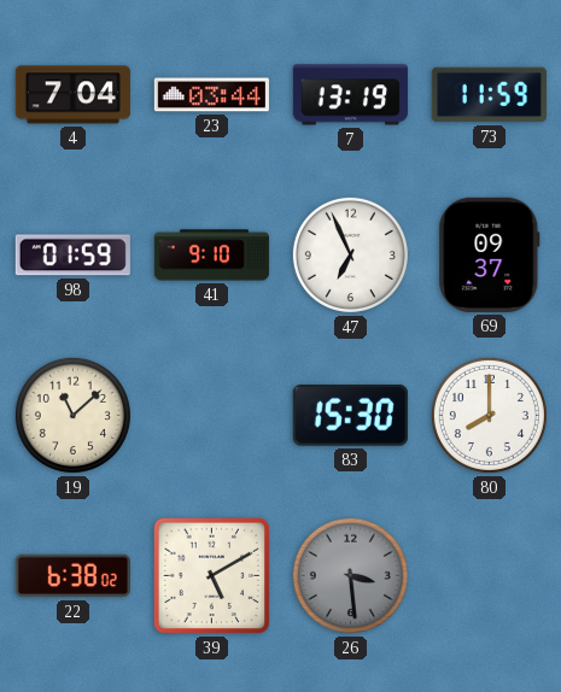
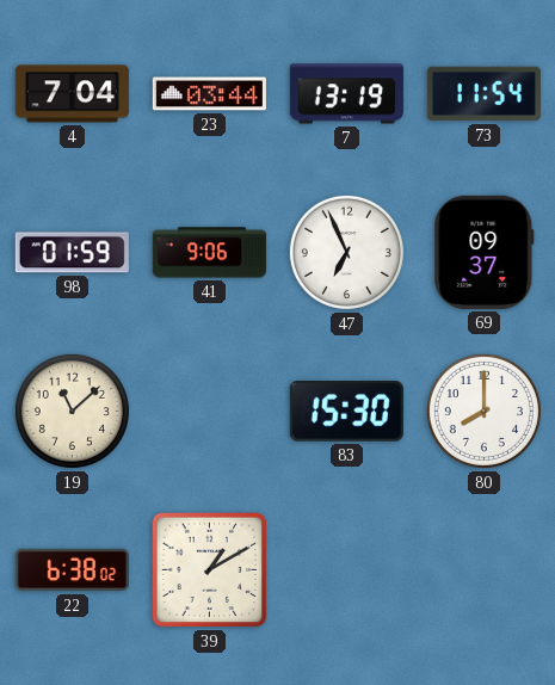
73: 11:59 -> 11:54
41: 9:10 -> 9:06
39: 5:10 -> 1:10
26: 3:29 -> none
